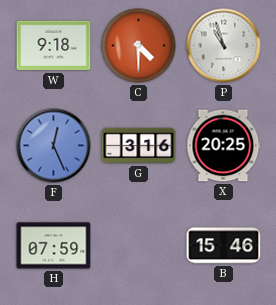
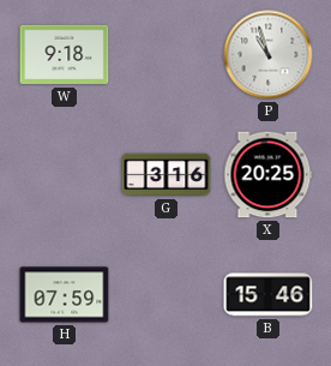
C: 4:30 -> none
F: 12:26 -> none
